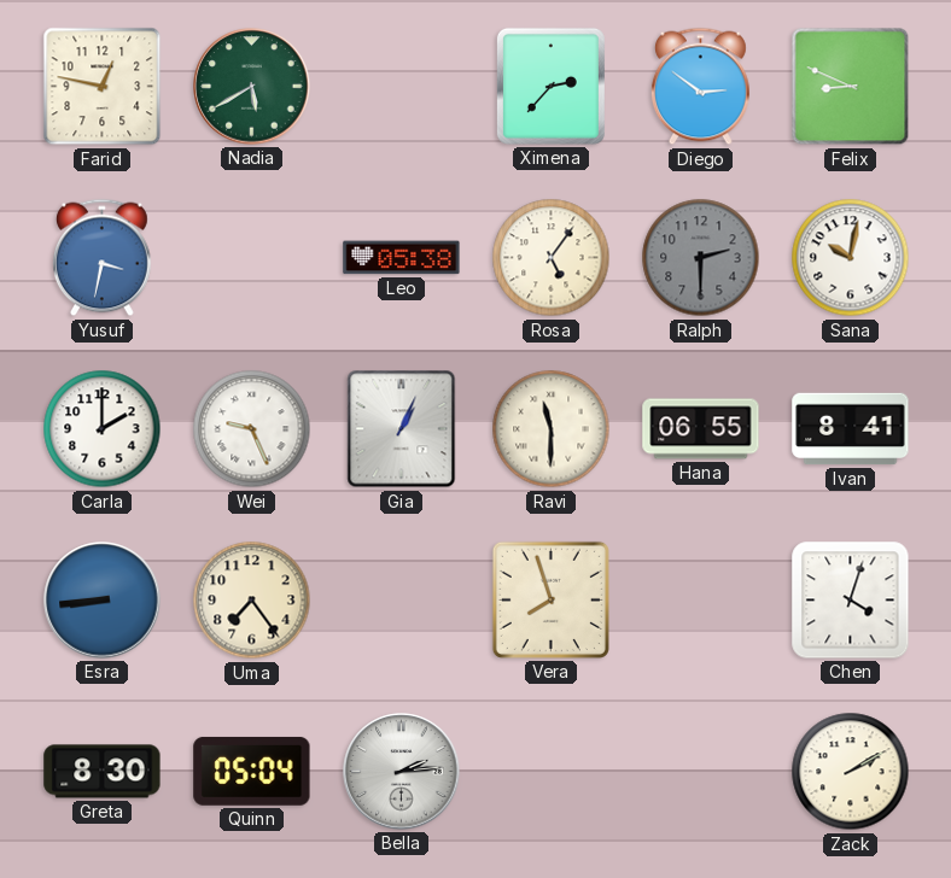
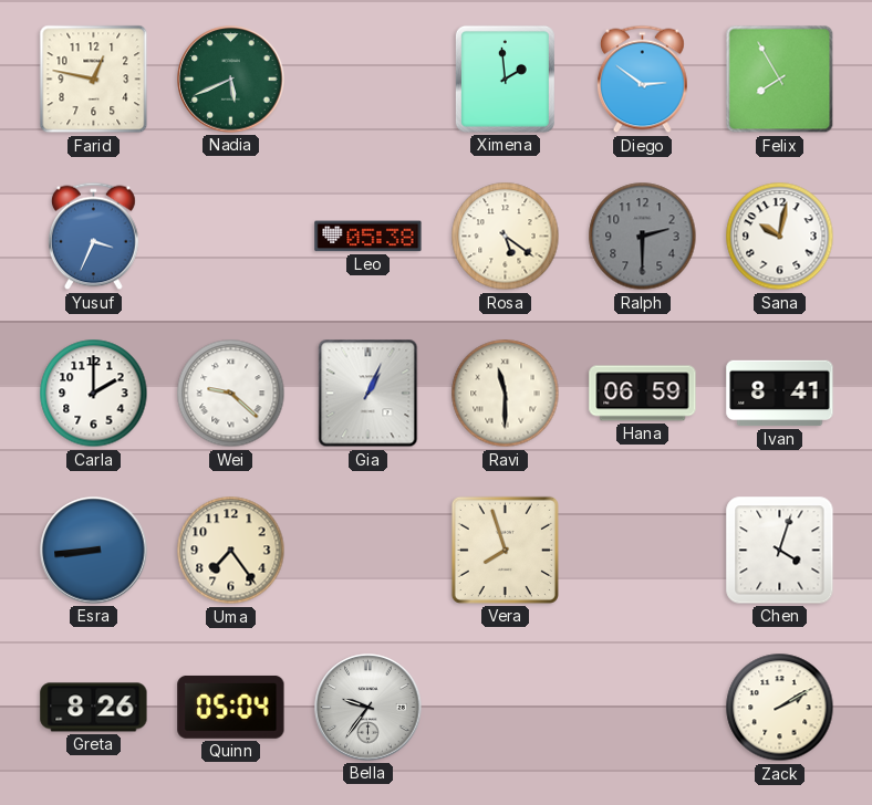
Nadia: 5:40 -> 5:41
Ximena: 2:37 -> 1:59
Felix: 8:49 -> 7:55
Yusuf: 3:32 -> 3:34
Rosa: 5:06 -> 5:21
Wei: 9:26 -> 9:22
Hana: 06:55 -> 06:59
Greta: 8:30 -> 8:26
Bella: 2:14 -> 9:36
